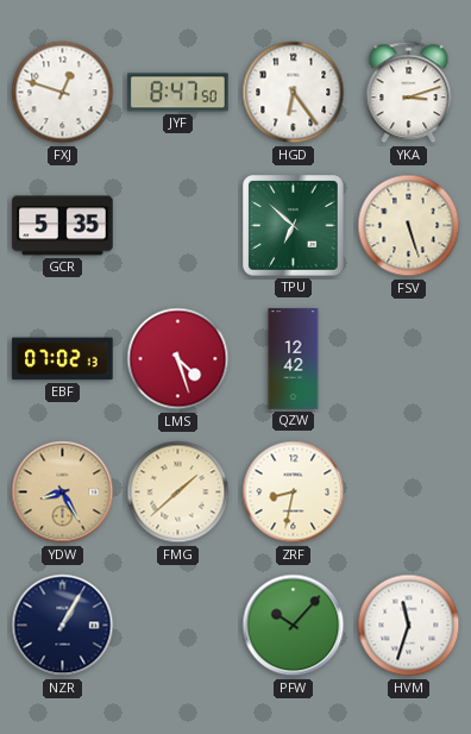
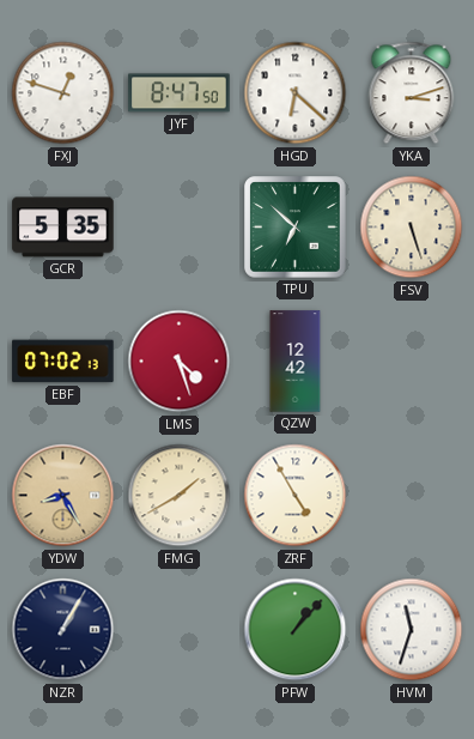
HGD: 6:24 -> 6:22
FMG: 1:38 -> 1:40
ZRF: 8:32 -> 4:55
PFW: 10:07 -> 1:07
